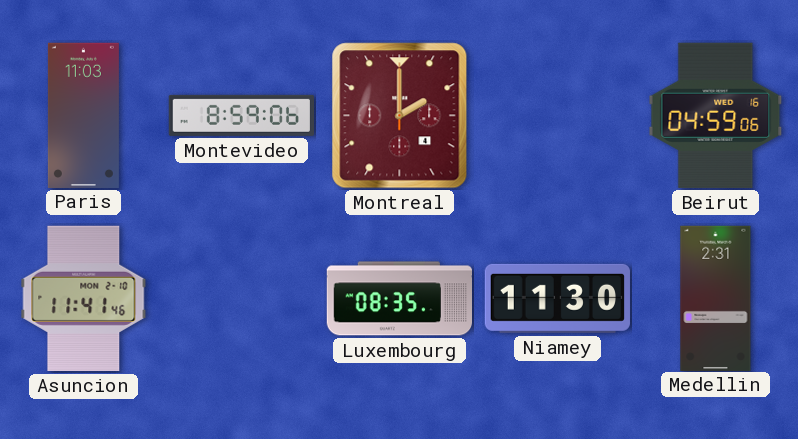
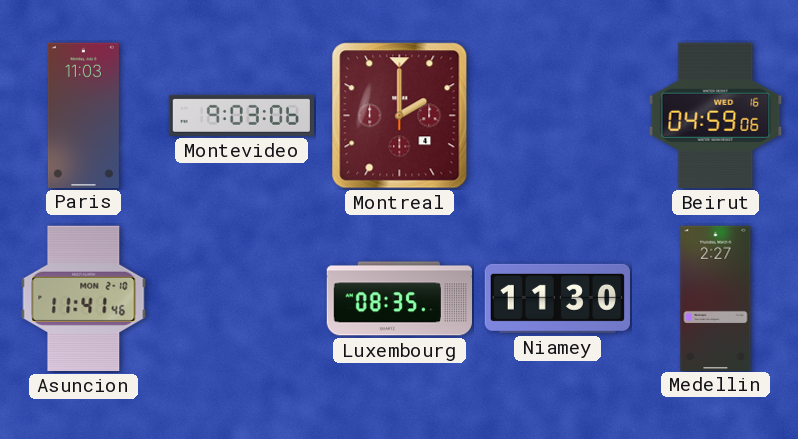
Montevideo: 8:59 -> 9:03
Medellin: 2:31 -> 2:27
